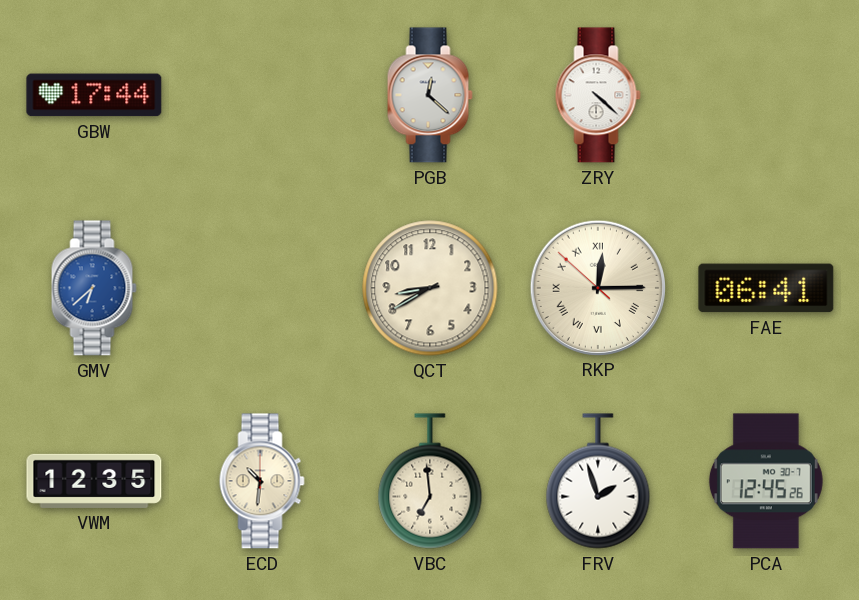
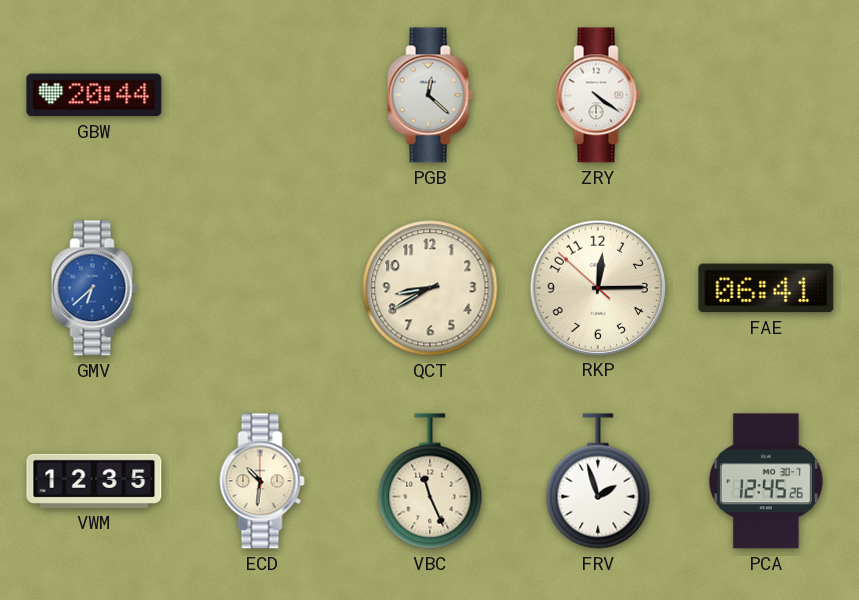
GBW: 17:44 -> 20:44
ZRY: 4:22 -> 4:21
RKP numerals: Roman -> Arabic
VBC: 6:59 -> 11:26
